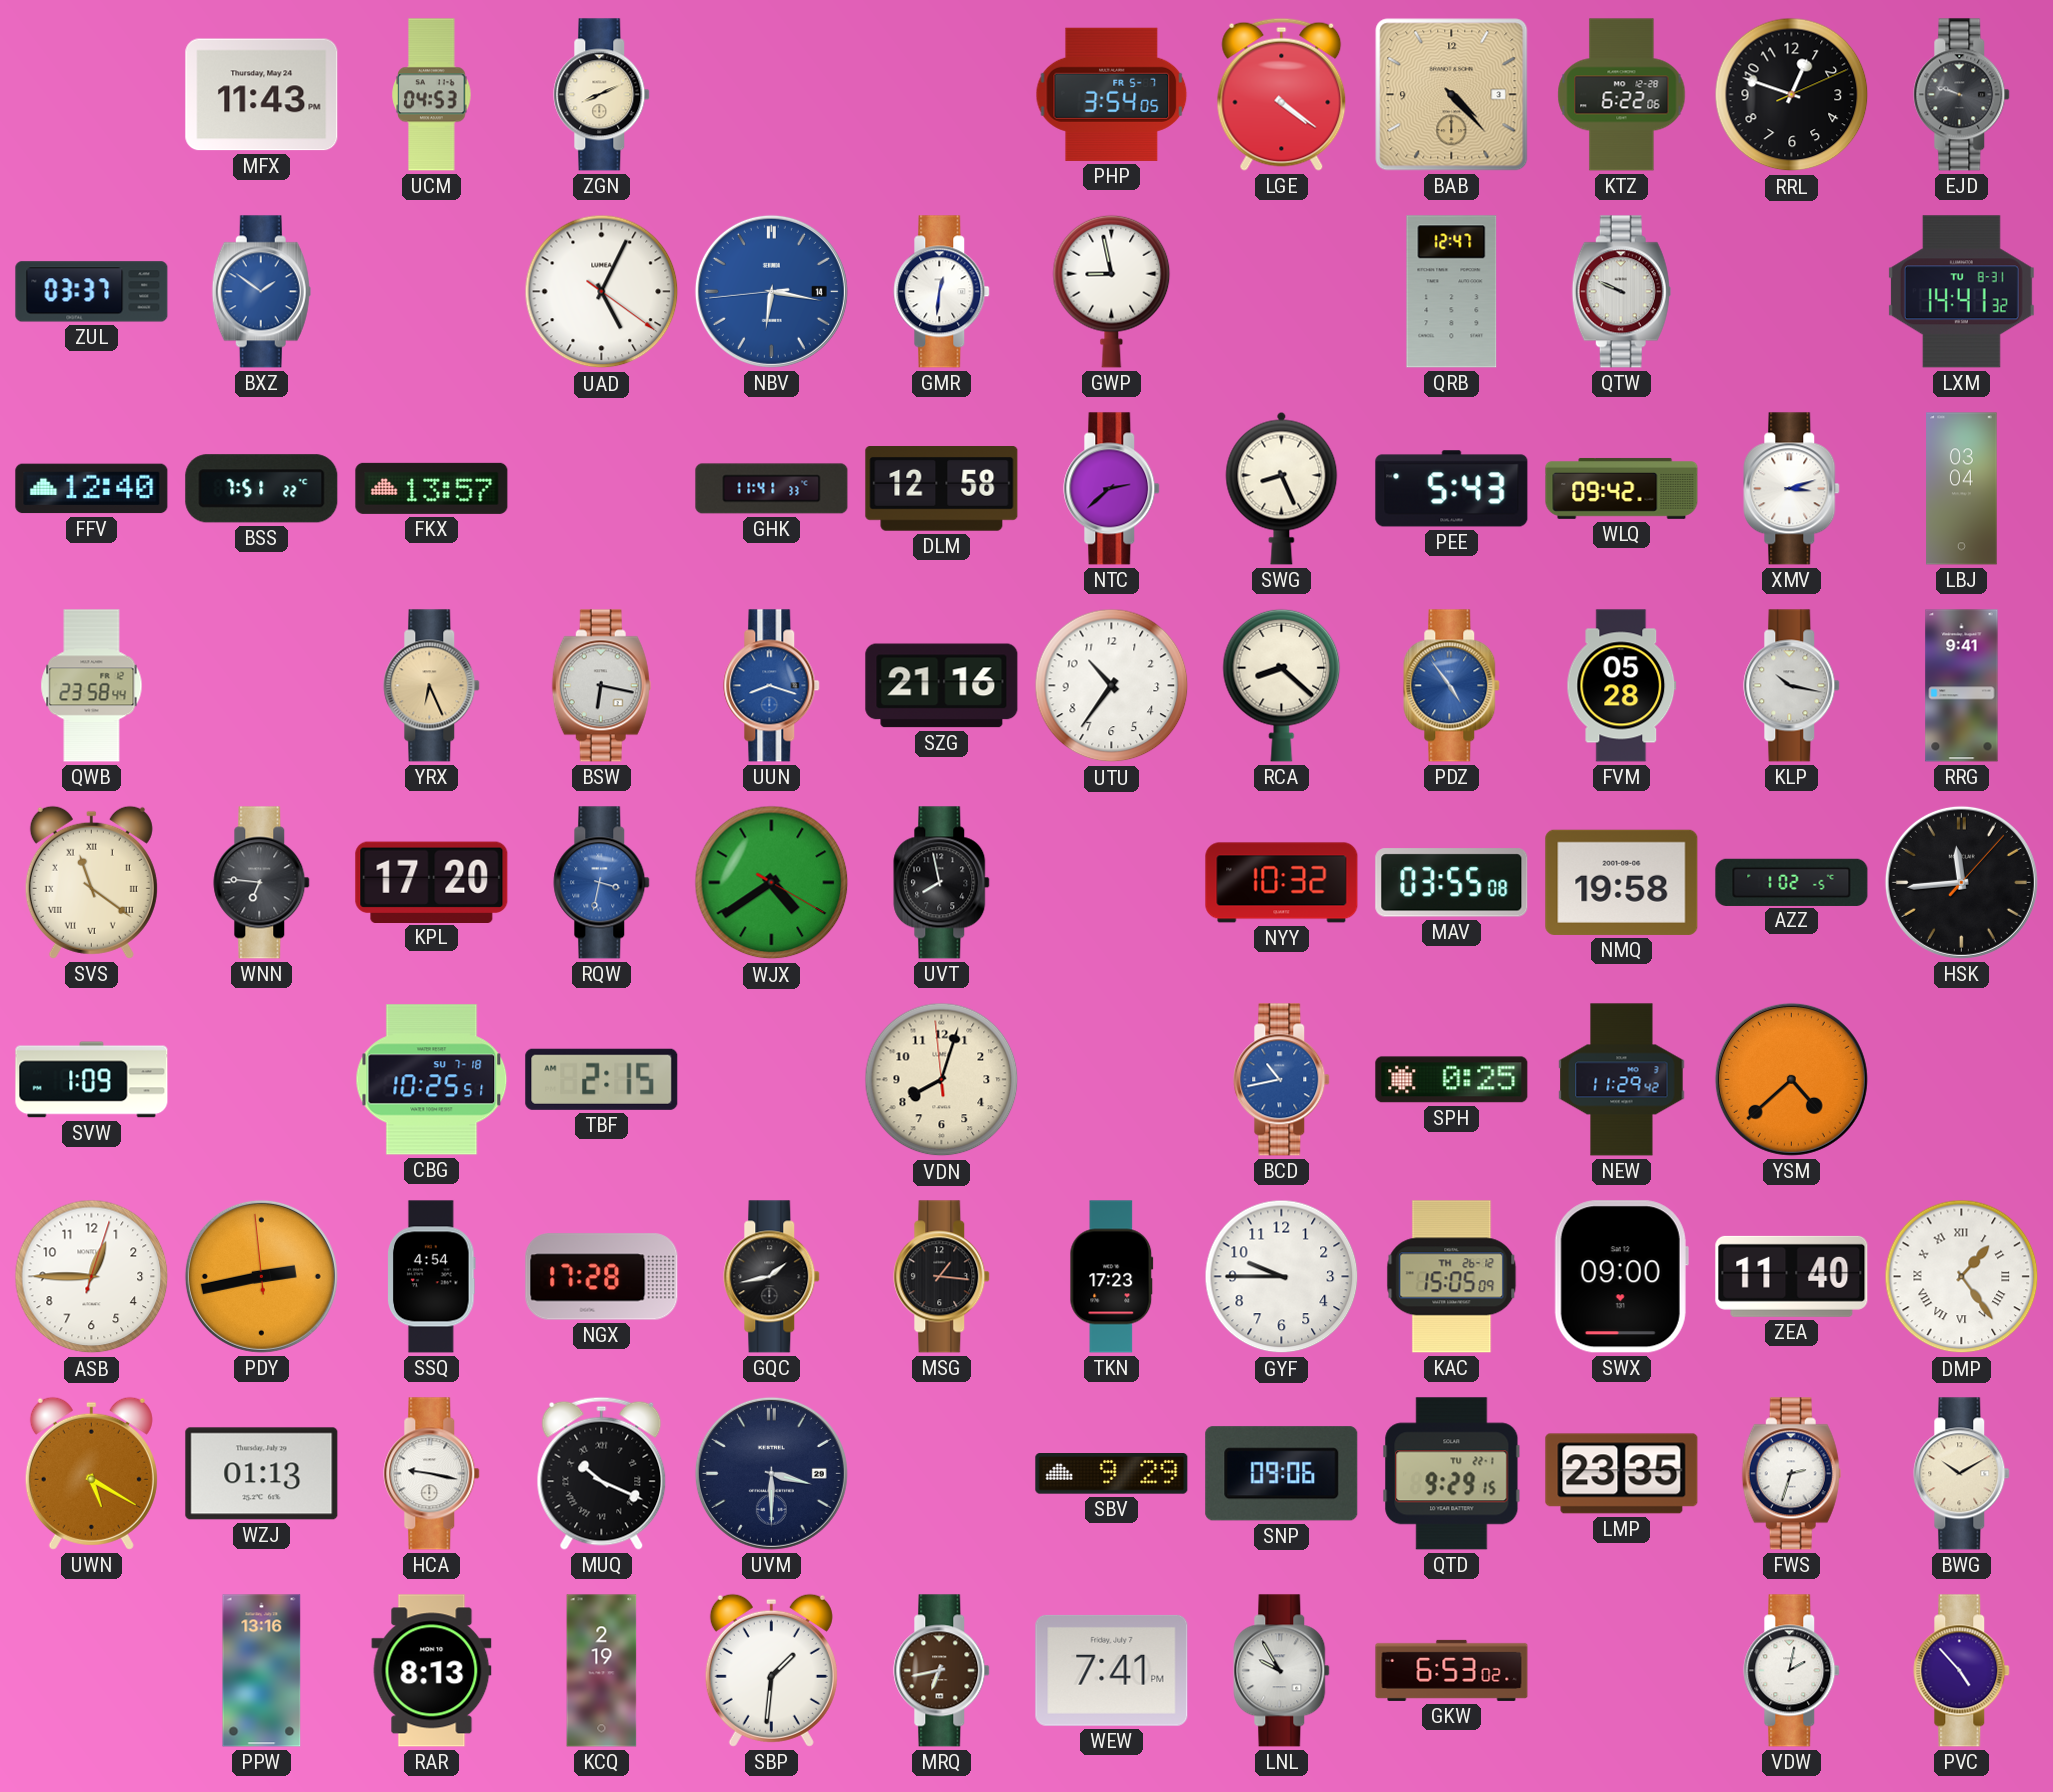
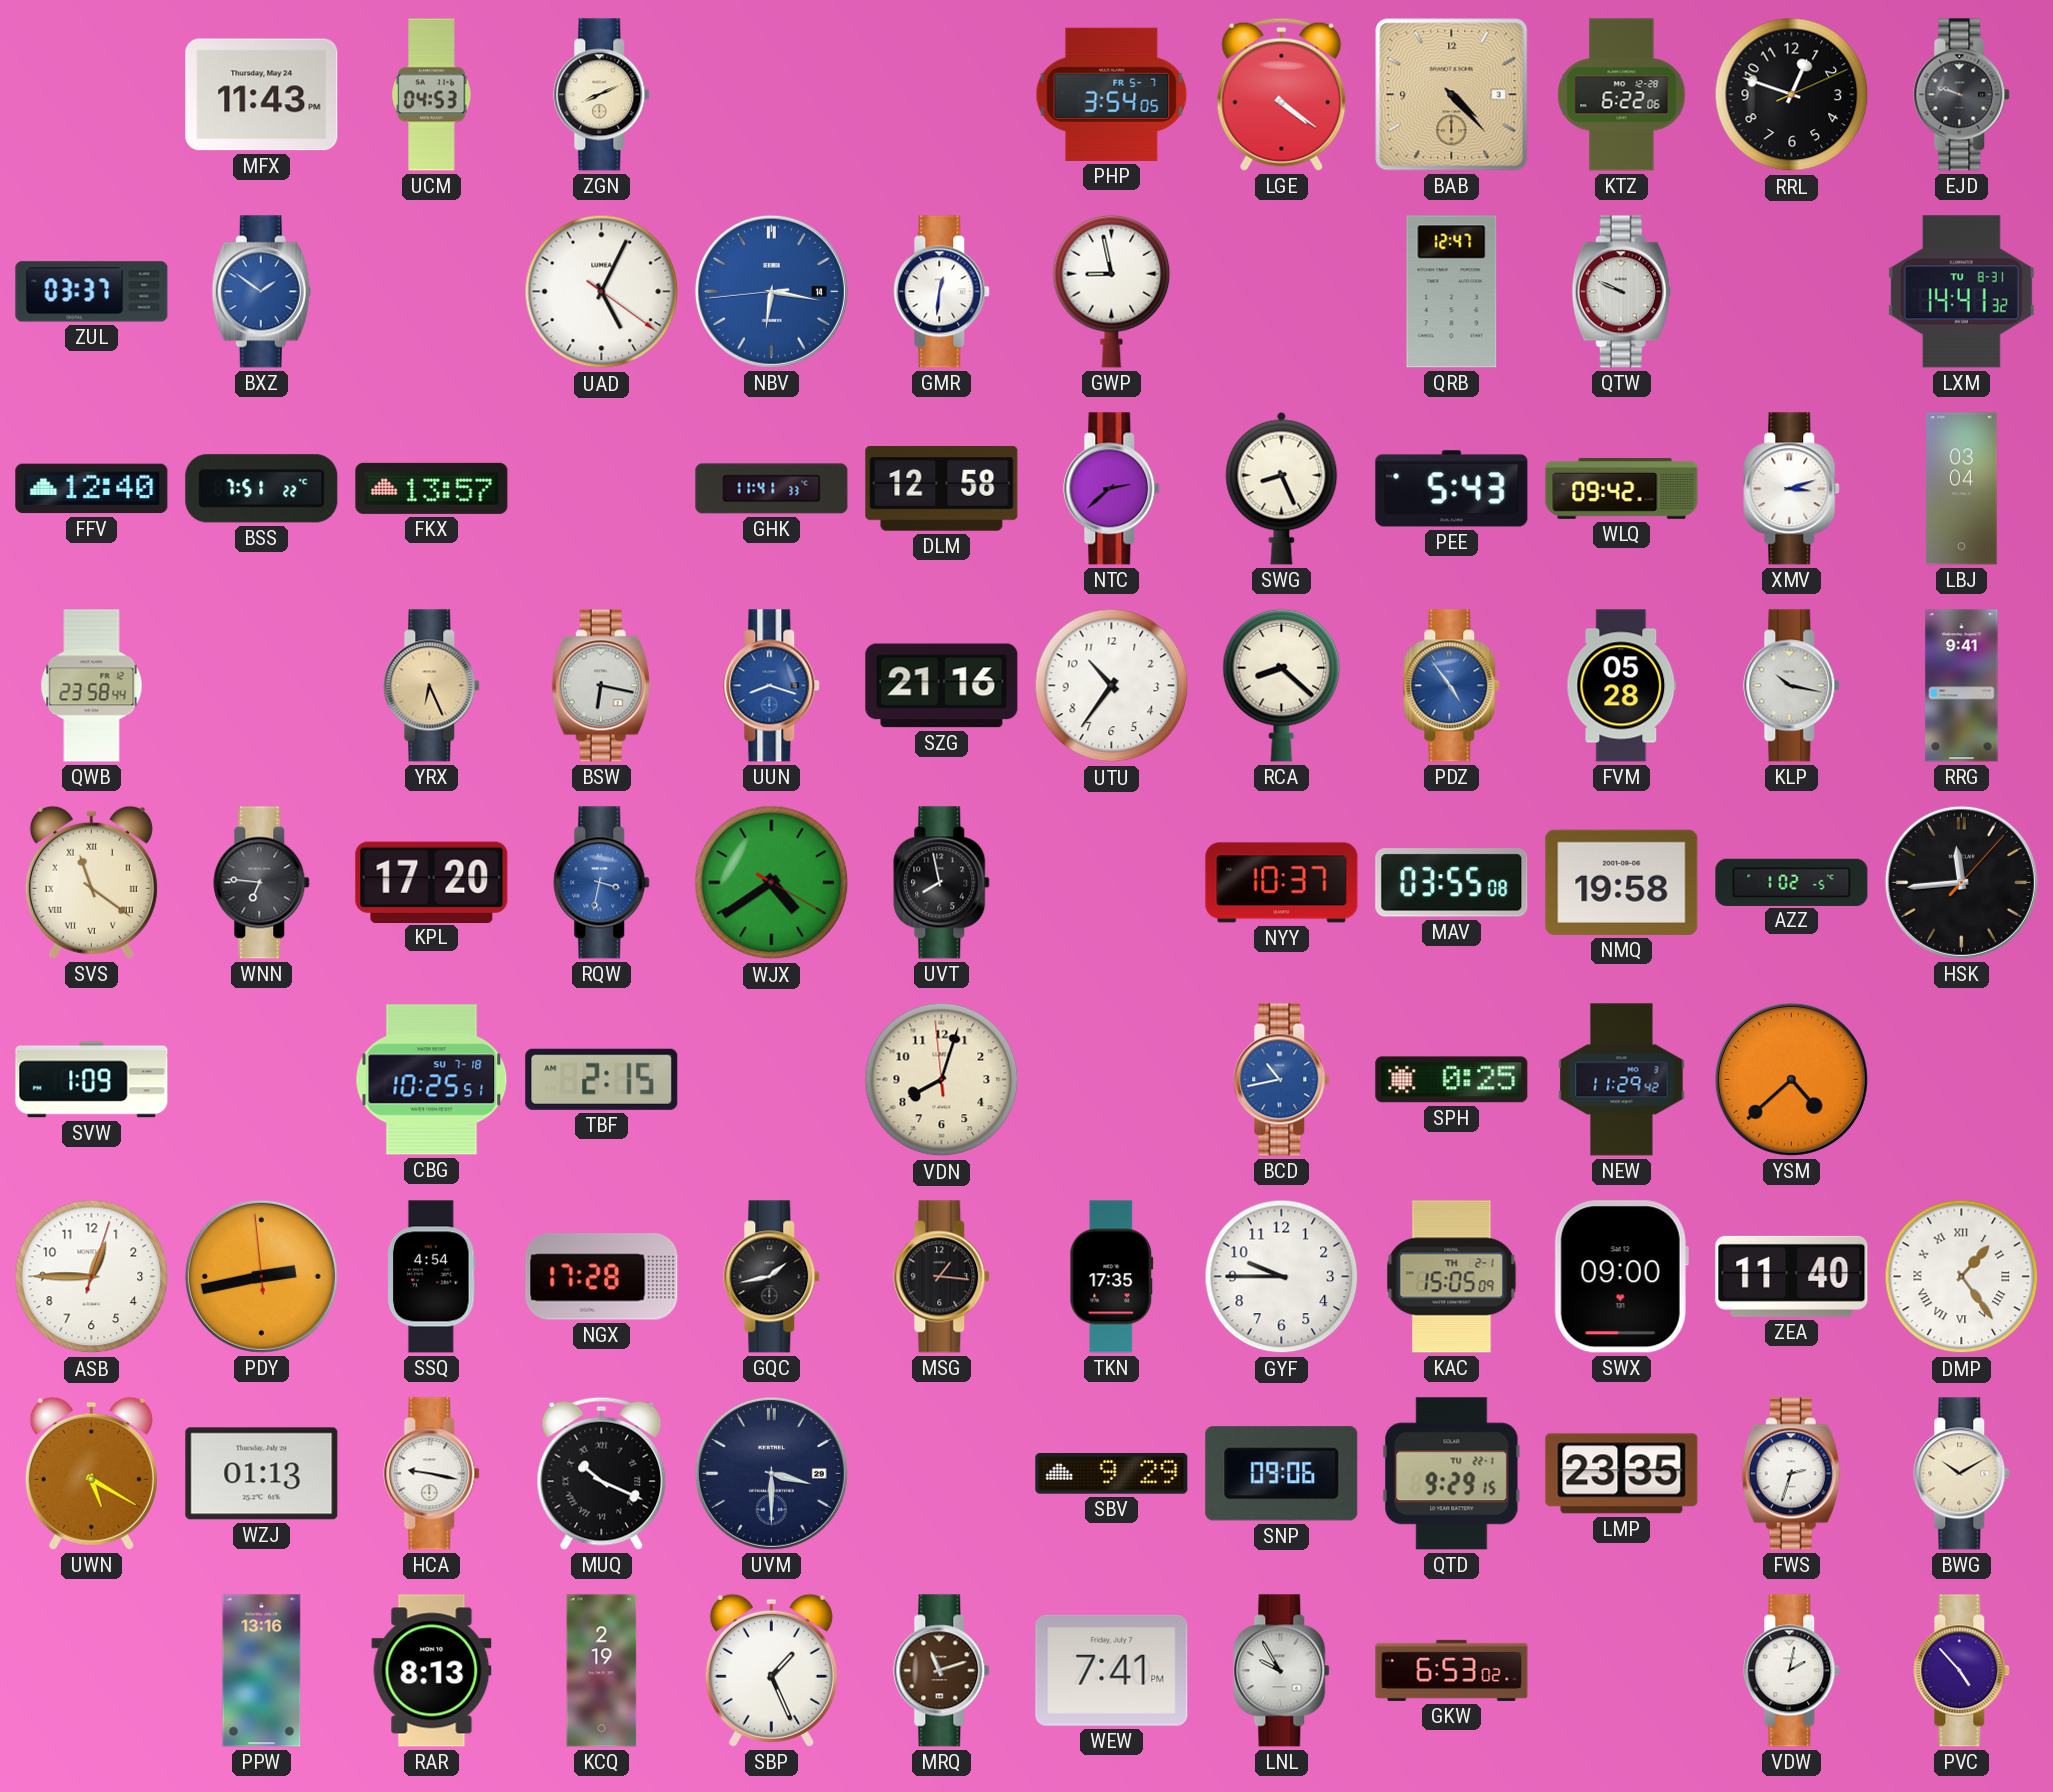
NYY: 10:32 -> 10:37
TKN: 17:23 -> 17:35
KAC date: TH 26-12 -> TH 2-1
SBP: 1:31 -> 1:26
MRQ: 6:43 -> 11:12
